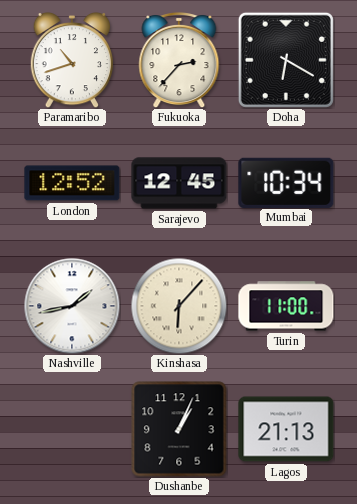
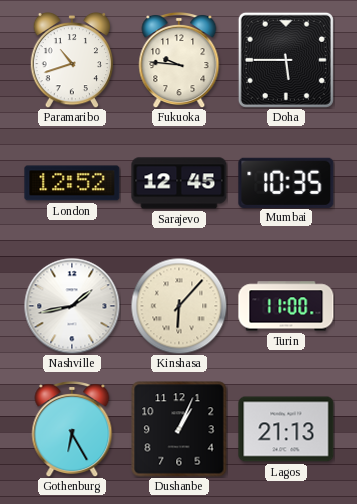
Fukuoka: 2:37 -> 9:46
Doha: 6:20 -> 5:45
Mumbai: 10:34 -> 10:35
Gothenburg: none -> 6:25
